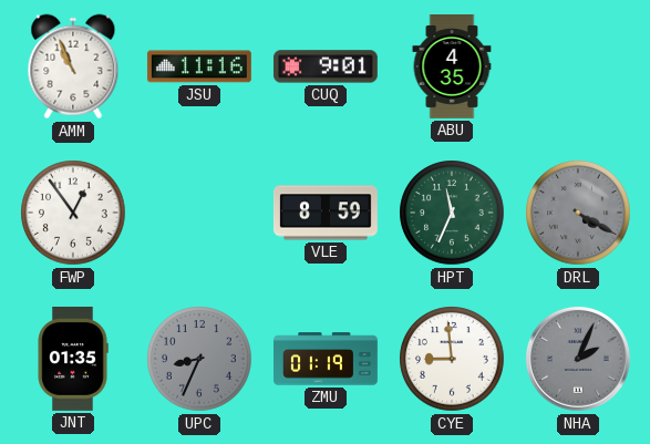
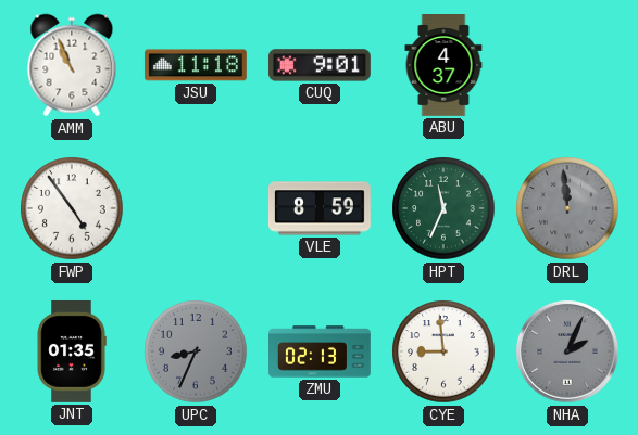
JSU: 11:16 -> 11:18
ABU: 4:35 -> 4:37
FWP: 12:54 -> 4:54
DRL: 4:20 -> 11:59
ZMU: 01:19 -> 02:13
